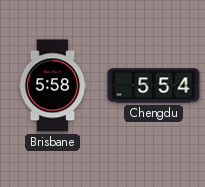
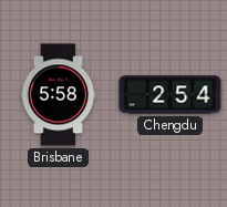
Chengdu: 5:54 -> 2:54
